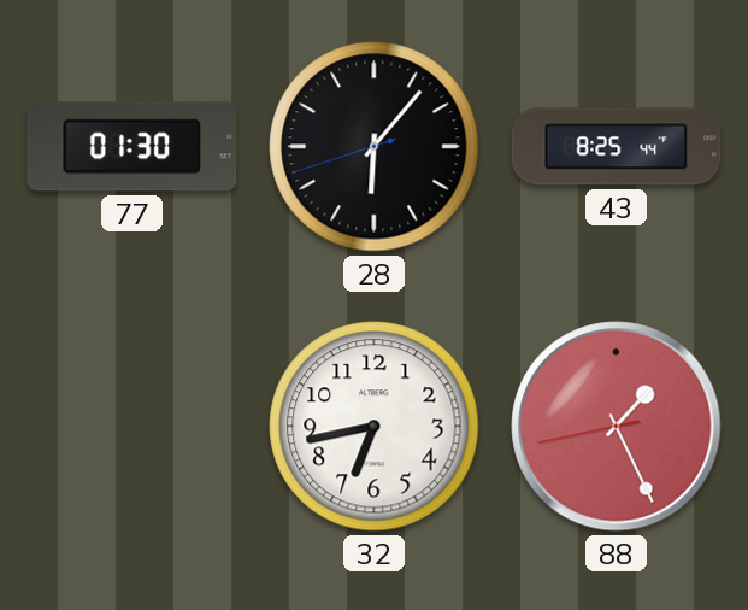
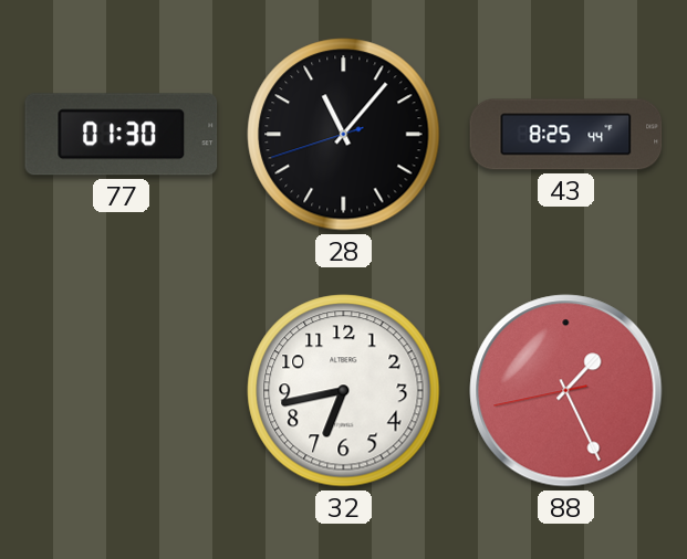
28: 6:06 -> 11:06
